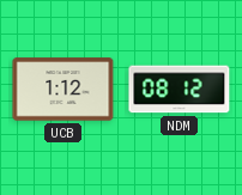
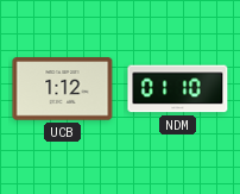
NDM: 08:12 -> 01:10
